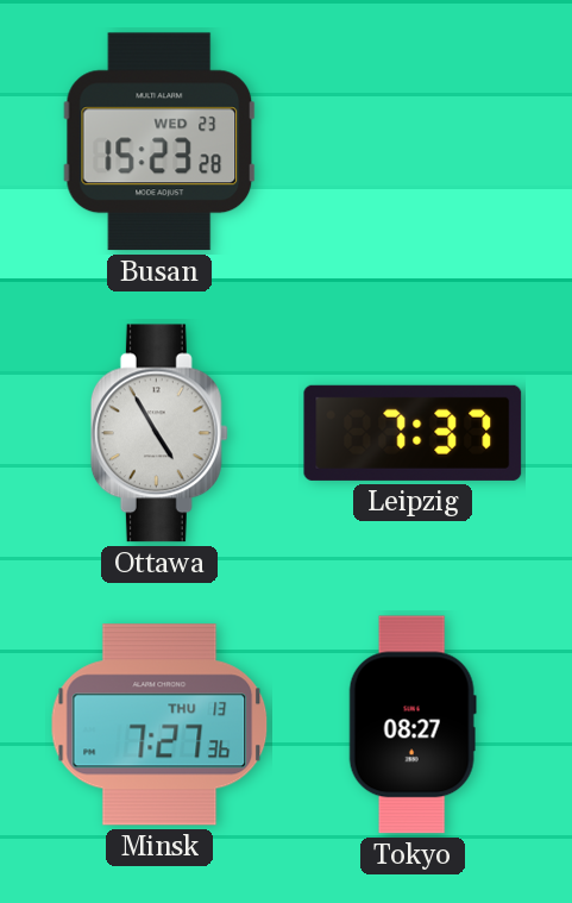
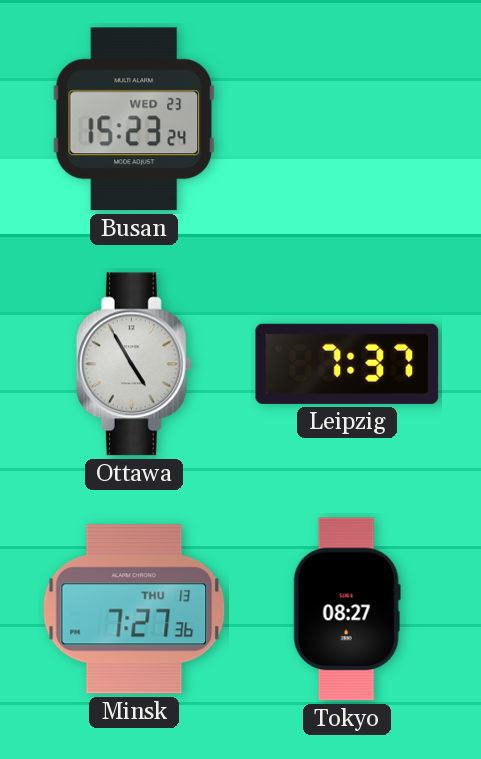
Busan: 15:23:28 -> 15:23:24
